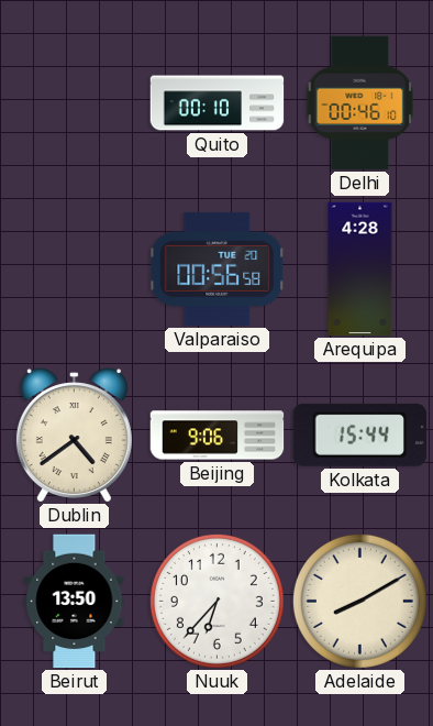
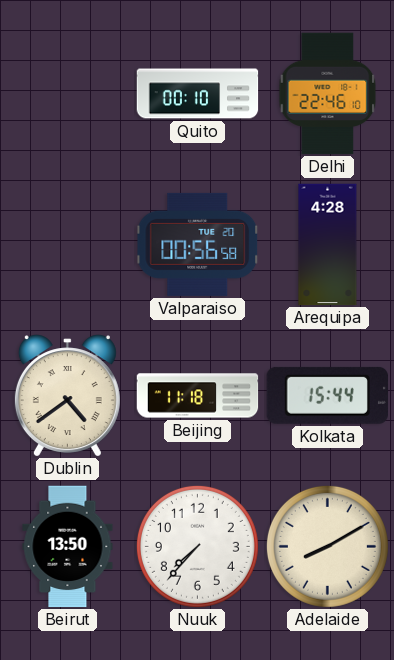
Delhi: 00:46 -> 22:46
Beijing: 9:06 -> 11:18
Nuuk: 6:37 -> 7:37
